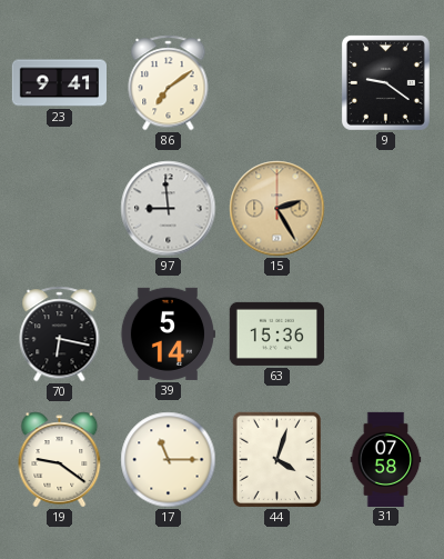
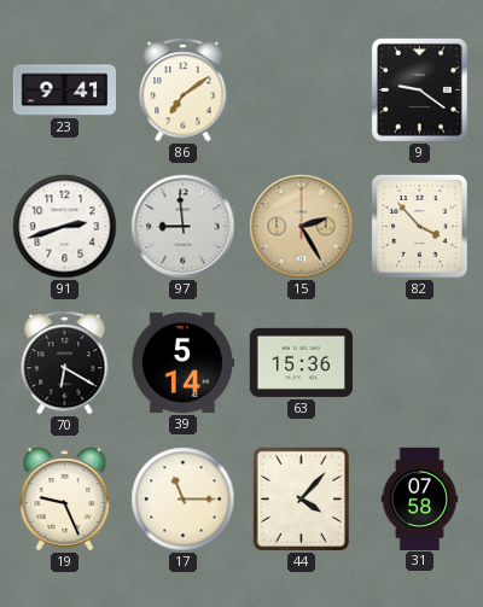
91: none -> 2:42
82: none -> 3:53
70: 6:17 -> 6:20
19: 9:21 -> 9:26
44: 4:03 -> 4:07
